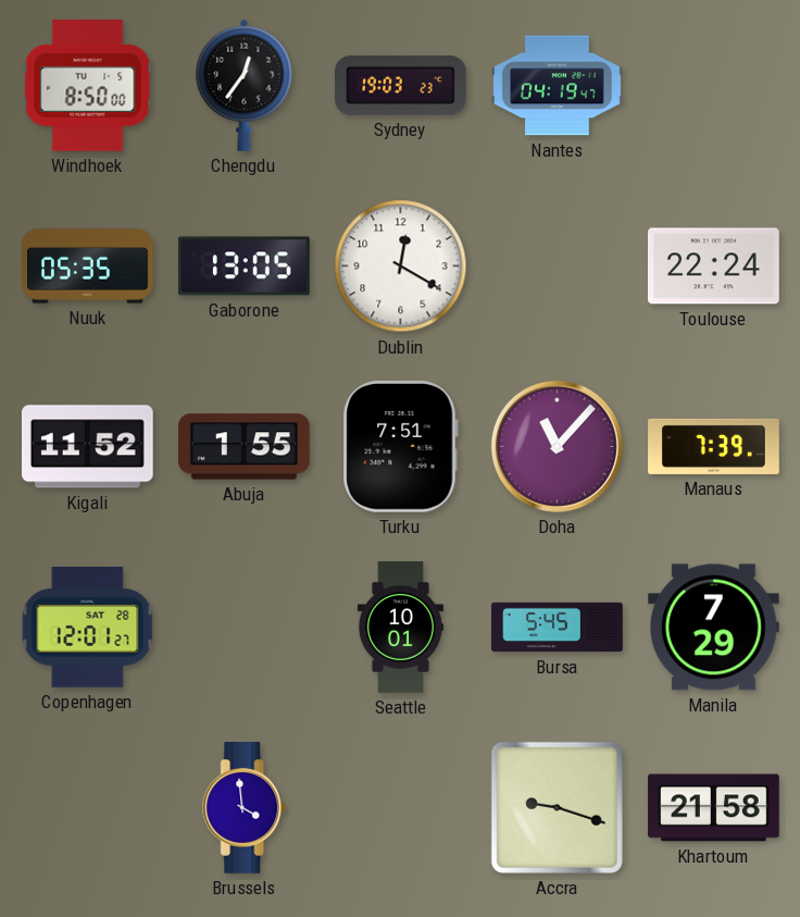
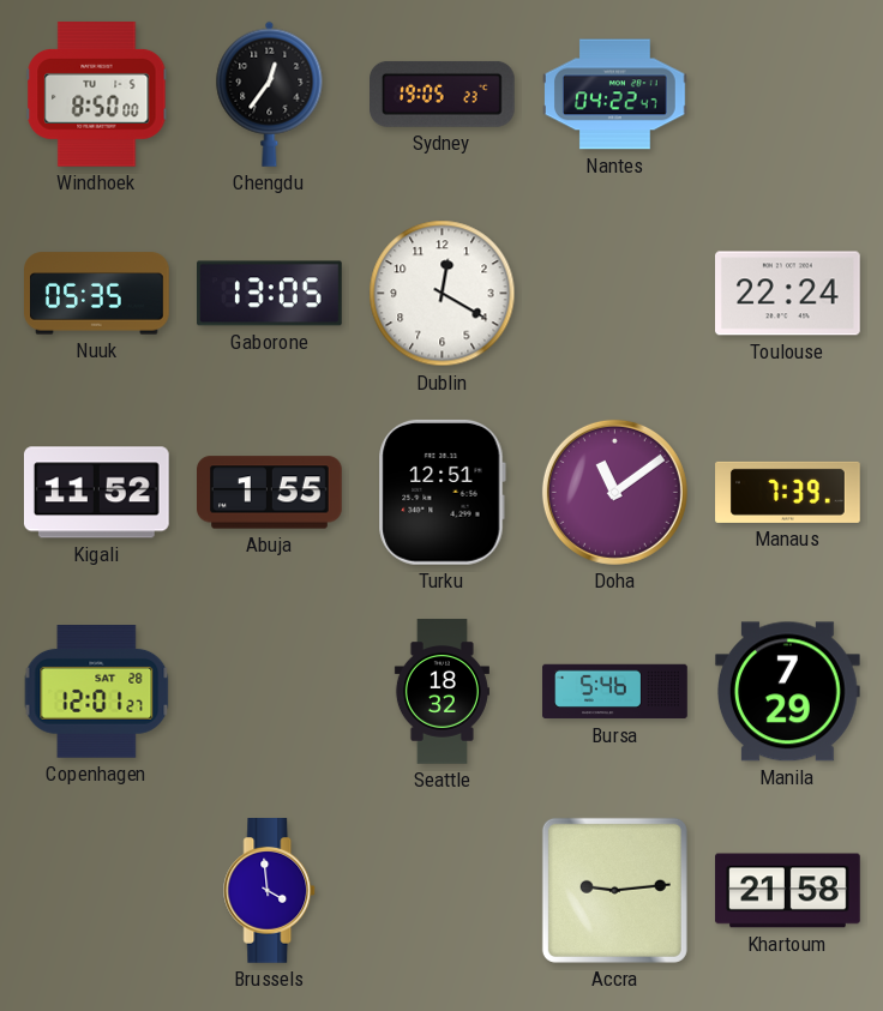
Sydney: 19:03 -> 19:05
Nantes: 04:19 -> 04:22
Turku: 7:51 -> 12:51
Doha: 11:07 -> 11:09
Seattle: 10:01 -> 18:32
Bursa: 5:45 -> 5:46
Accra: 9:18 -> 9:14
